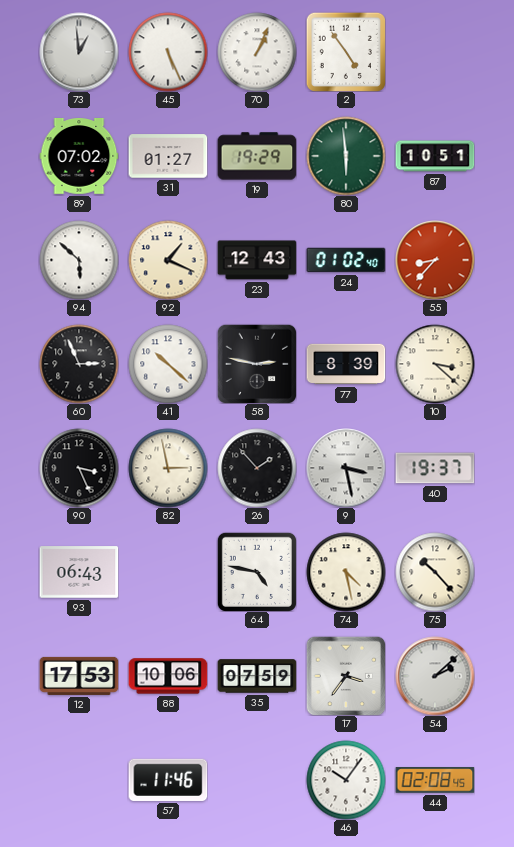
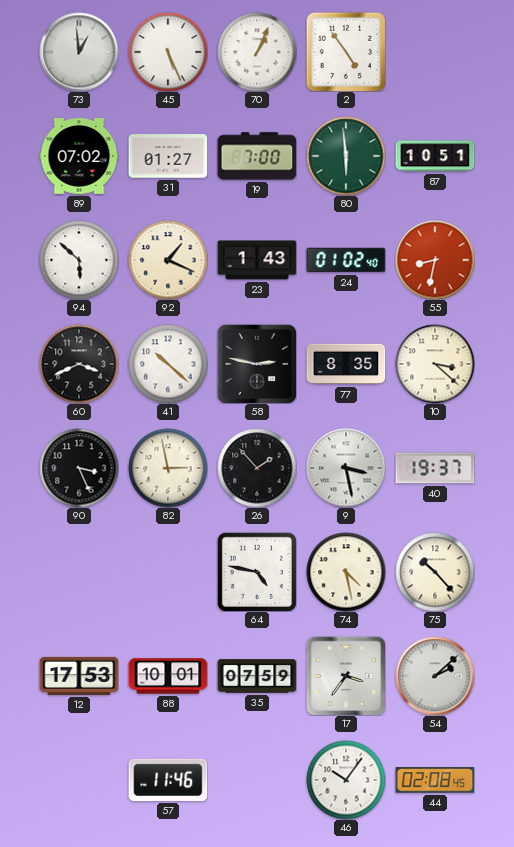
19: 19:29 -> 7:00
23: 12:43 -> 1:43
55: 8:37 -> 8:32
60: 2:56 -> 3:41
77: 8:39 -> 8:35
93: 06:43 -> none
88: 10:06 -> 10:01
